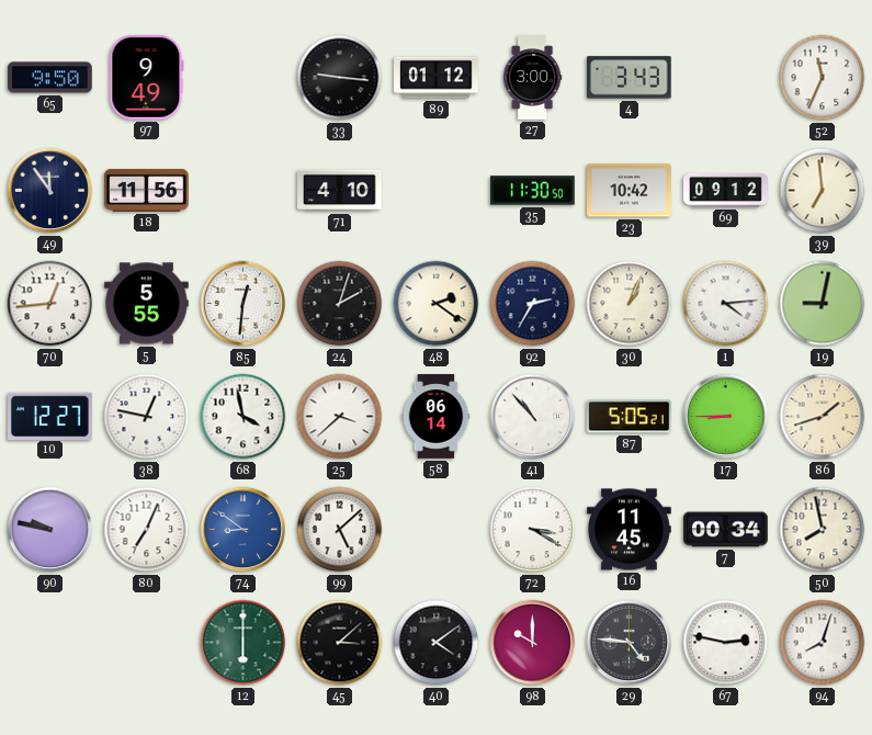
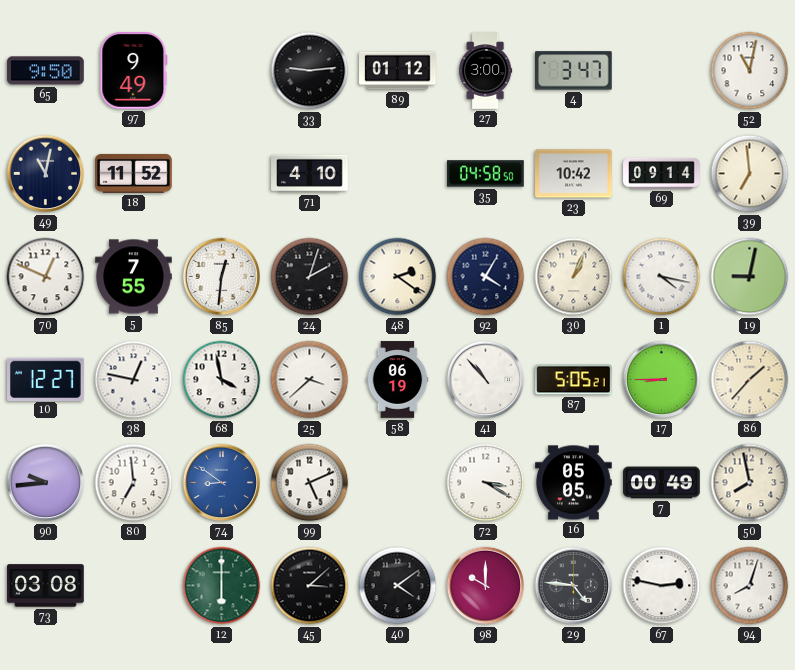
33: 9:16 -> 9:14
4: 3:43 -> 3:47
52: 11:34 -> 11:02
49: 11:54 -> 11:02
18: 11:56 -> 11:52
35: 11:30 -> 04:58
69: 09:12 -> 09:14
70: 12:44 -> 12:49
5: 5:55 -> 7:55
92: 2:35 -> 4:05
1: 4:14 -> 4:17
58: 06:14 -> 06:19
86: 1:42 -> 1:37
90: 9:47 -> 9:44
80: 7:04 -> 6:59
99: 5:08 -> 5:11
16: 11:45 -> 05:05
7: 00:34 -> 00:49
73: none -> 03:08
